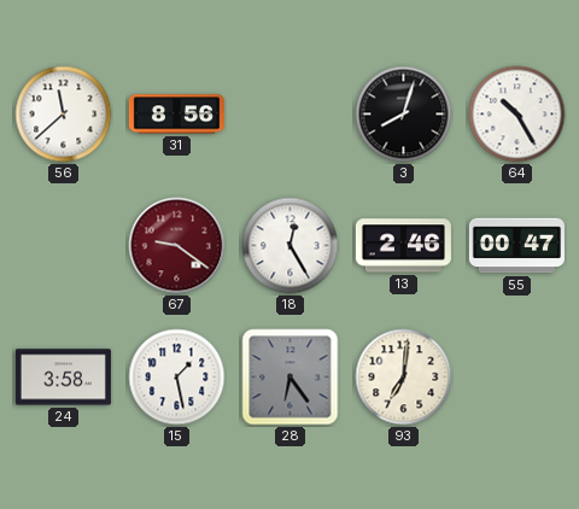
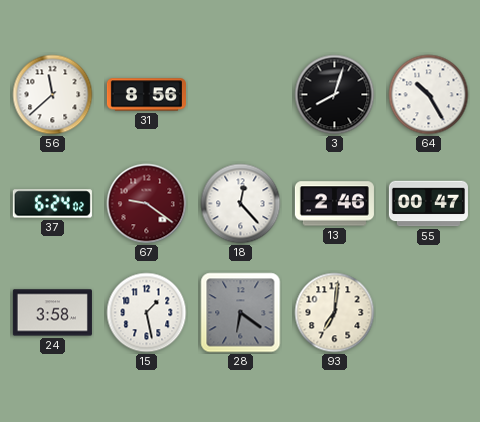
37: none -> 6:24
18: 12:25 -> 12:23
28: 6:24 -> 6:21
